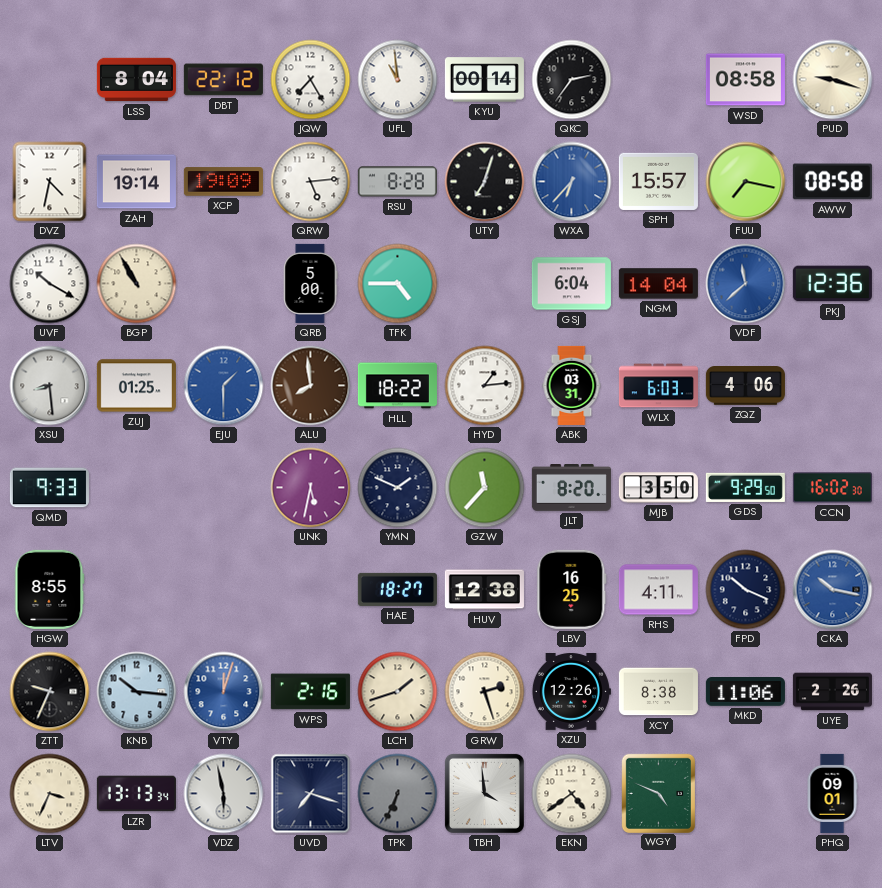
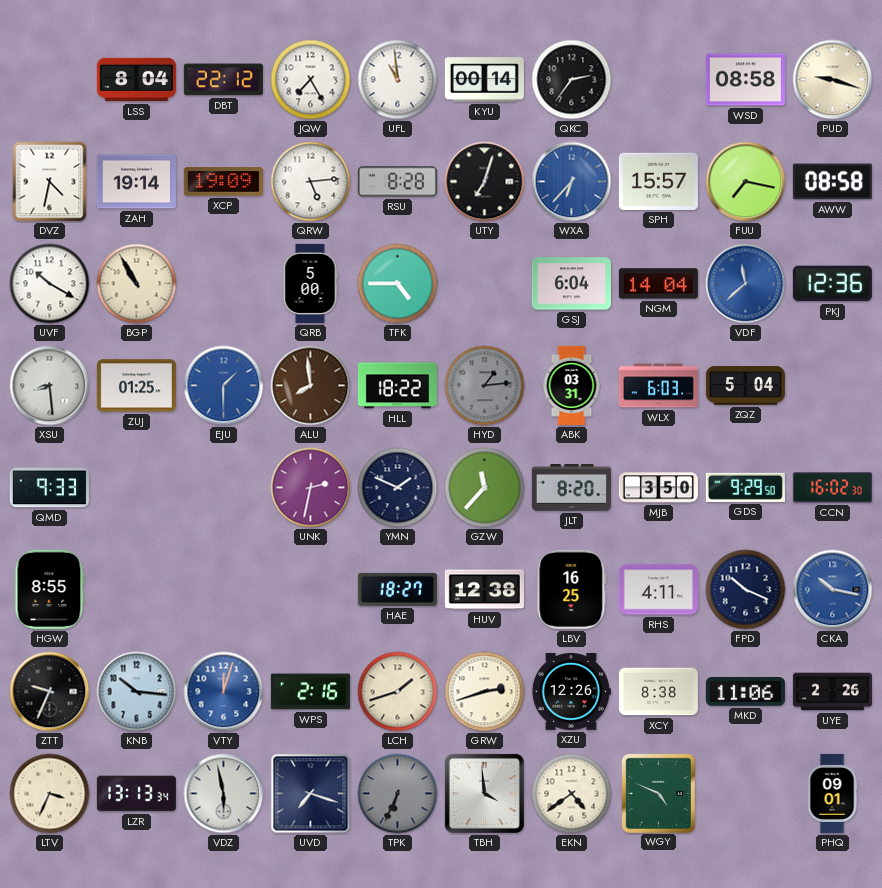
HYD dial: white -> grey
ZQZ: 4:06 -> 5:04
UNK: 5:32 -> 2:32
GRW: 2:27 -> 2:42
